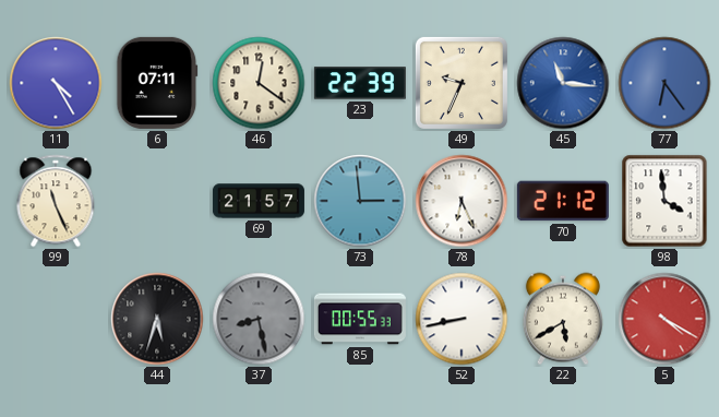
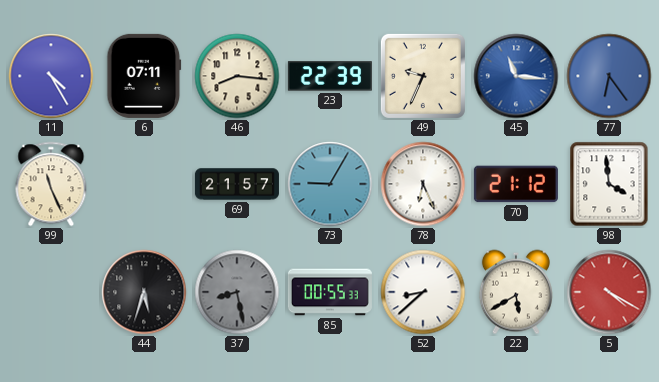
46: 12:21 -> 8:16
73: 2:59 -> 9:05
52: 8:43 -> 8:38
